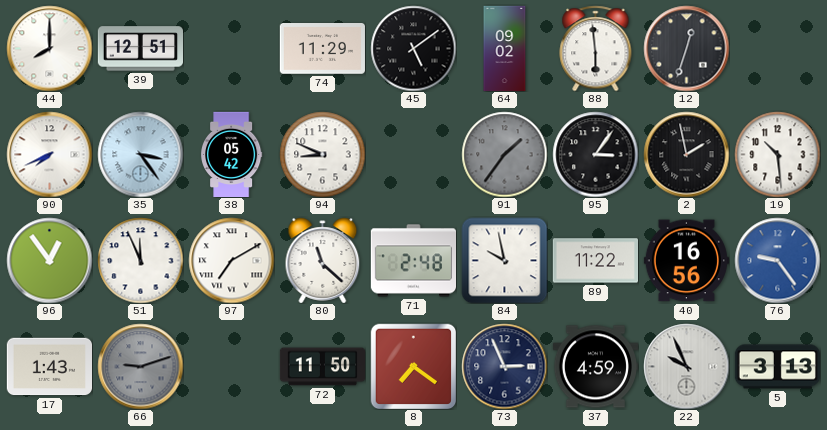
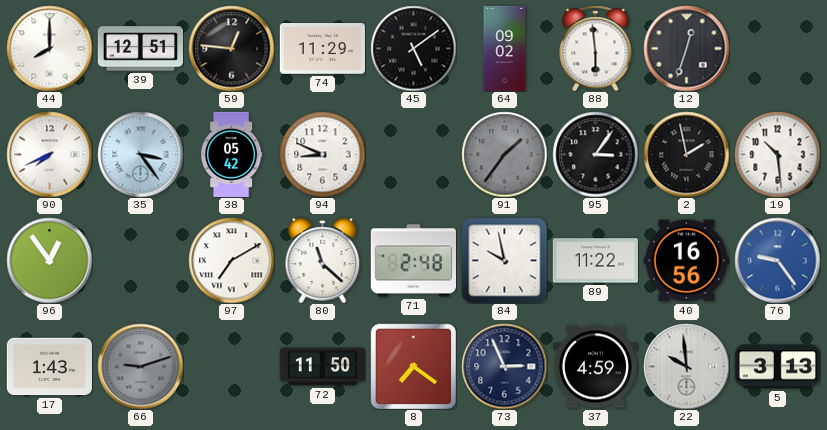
59: none -> 12:46
51: 11:56 -> none
22: 9:56 -> 9:59
